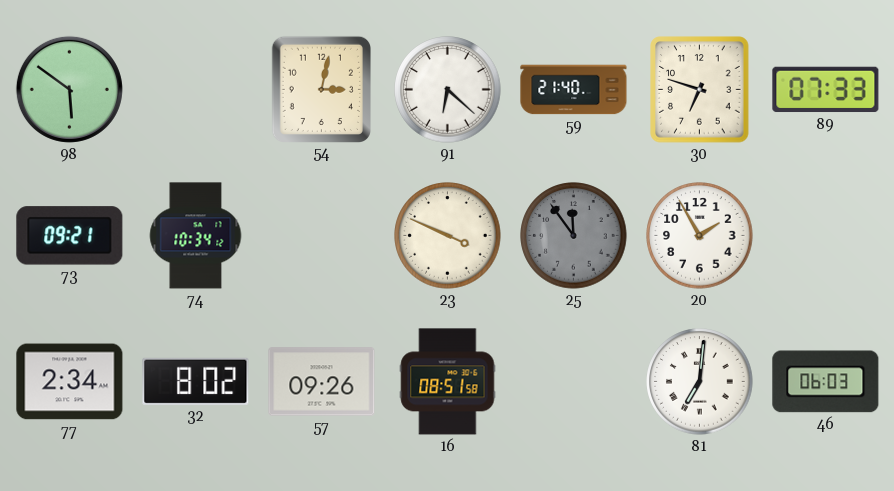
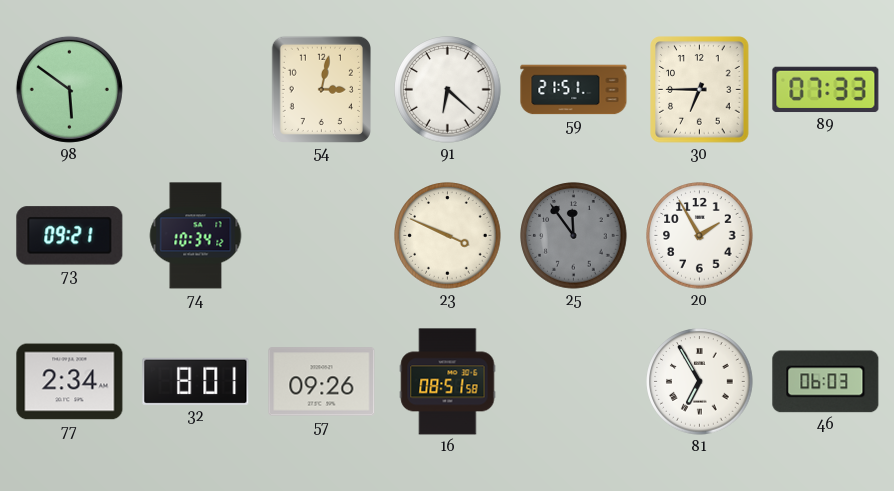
59: 21:40 -> 21:51
30: 6:48 -> 6:45
32: 8:02 -> 8:01
81: 7:01 -> 6:55
